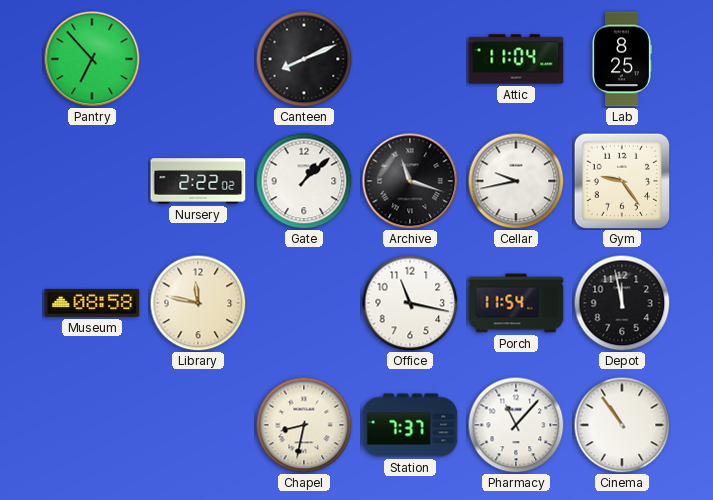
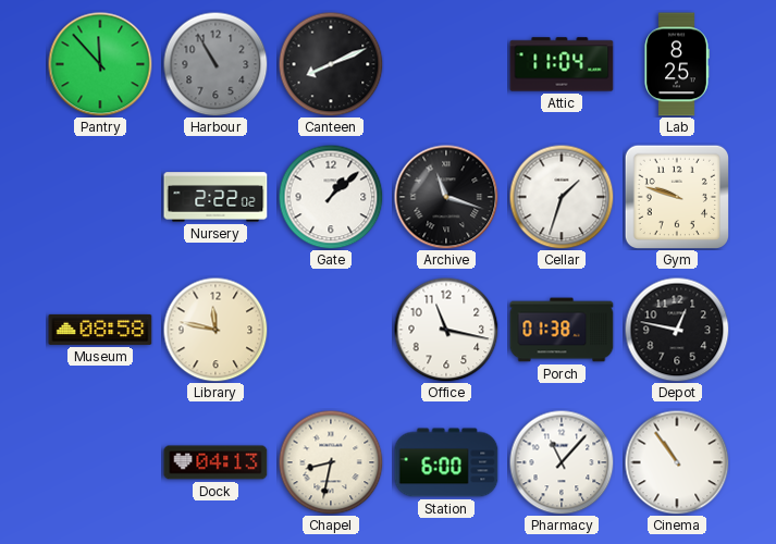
Pantry: 6:53 -> 11:53
Harbour: none -> 10:55
Cellar: 9:43 -> 1:33
Gym: 9:24 -> 9:48
Porch: 11:54 -> 01:38
Depot: 11:58 -> 12:47
Dock: none -> 04:13
Station: 7:37 -> 6:00
